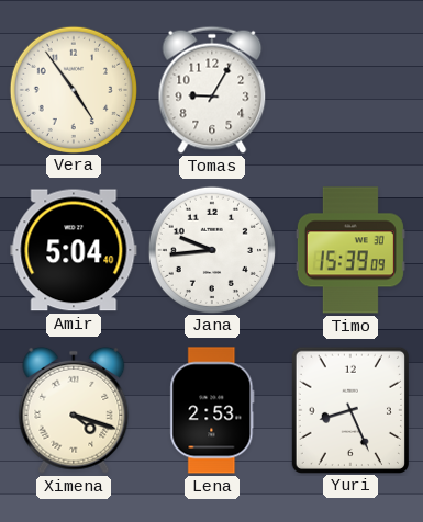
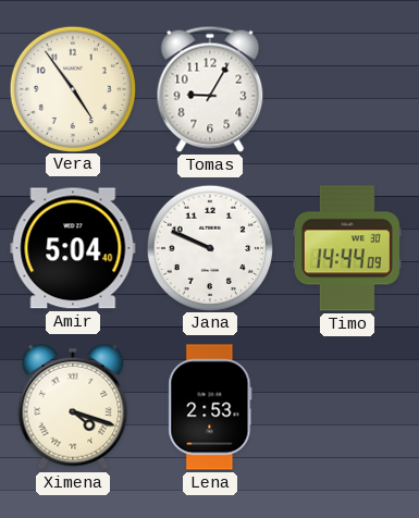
Jana: 9:44 -> 9:49
Timo: 15:39 -> 14:44
Yuri: 8:26 -> none
